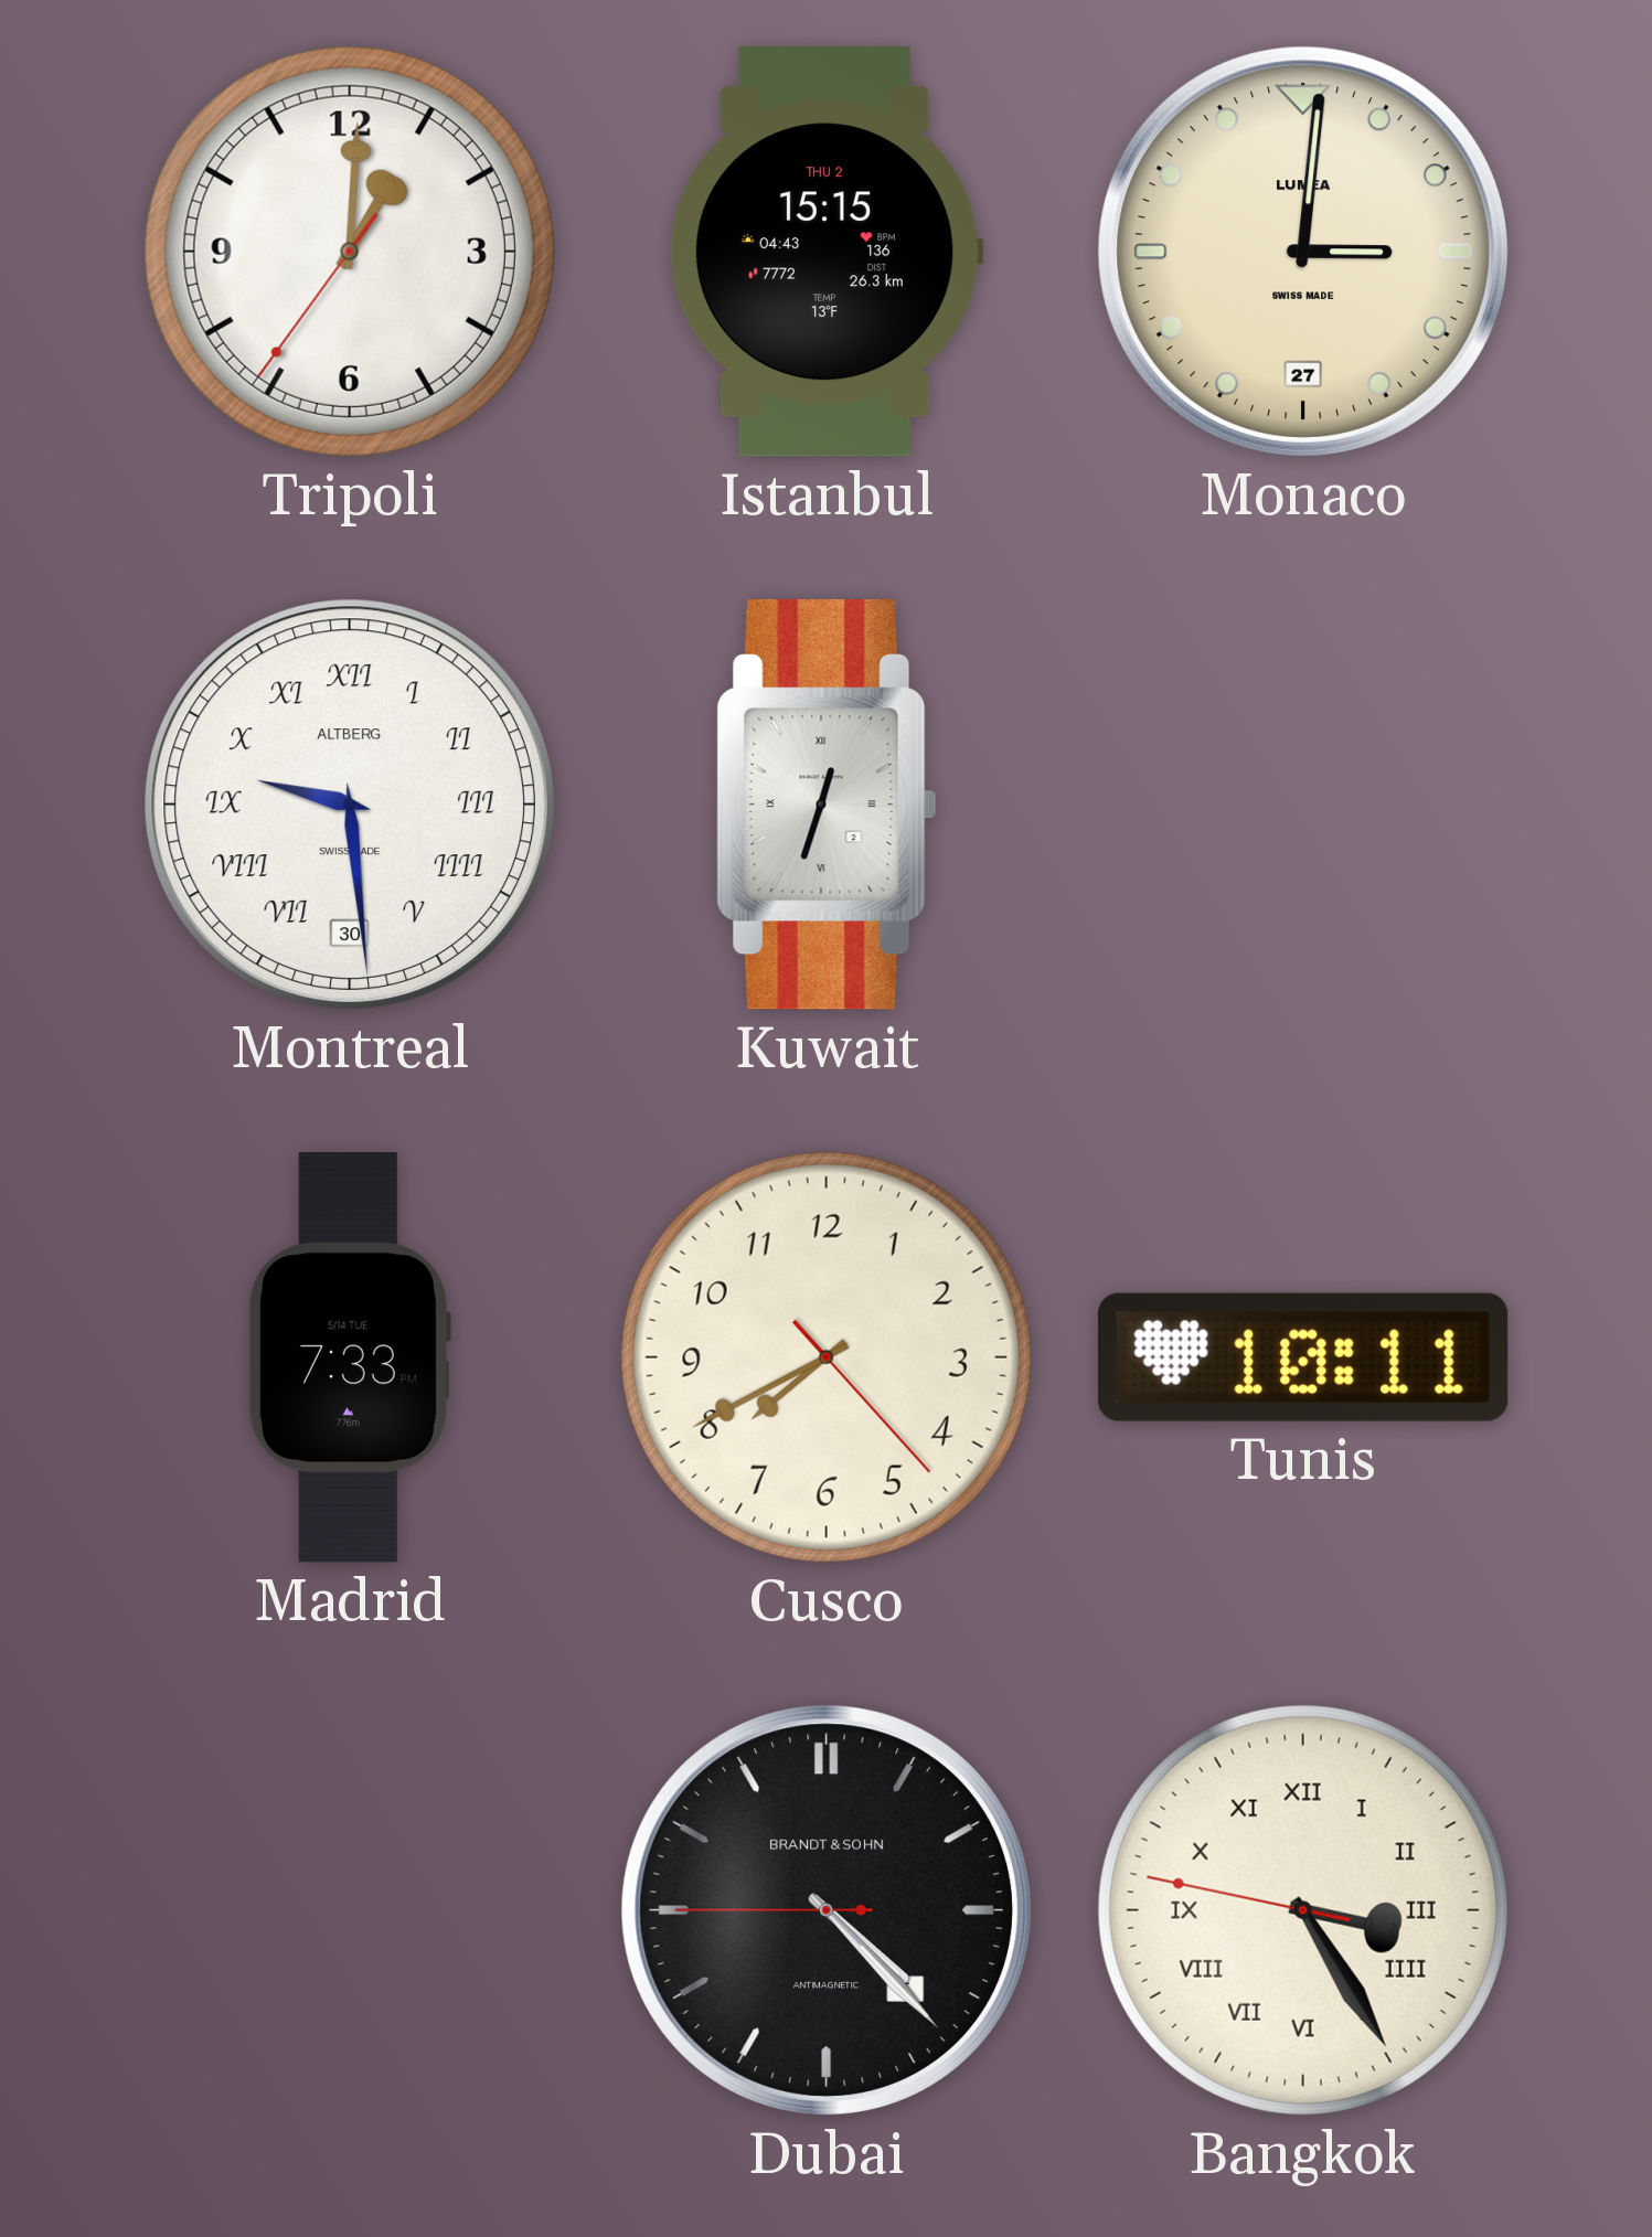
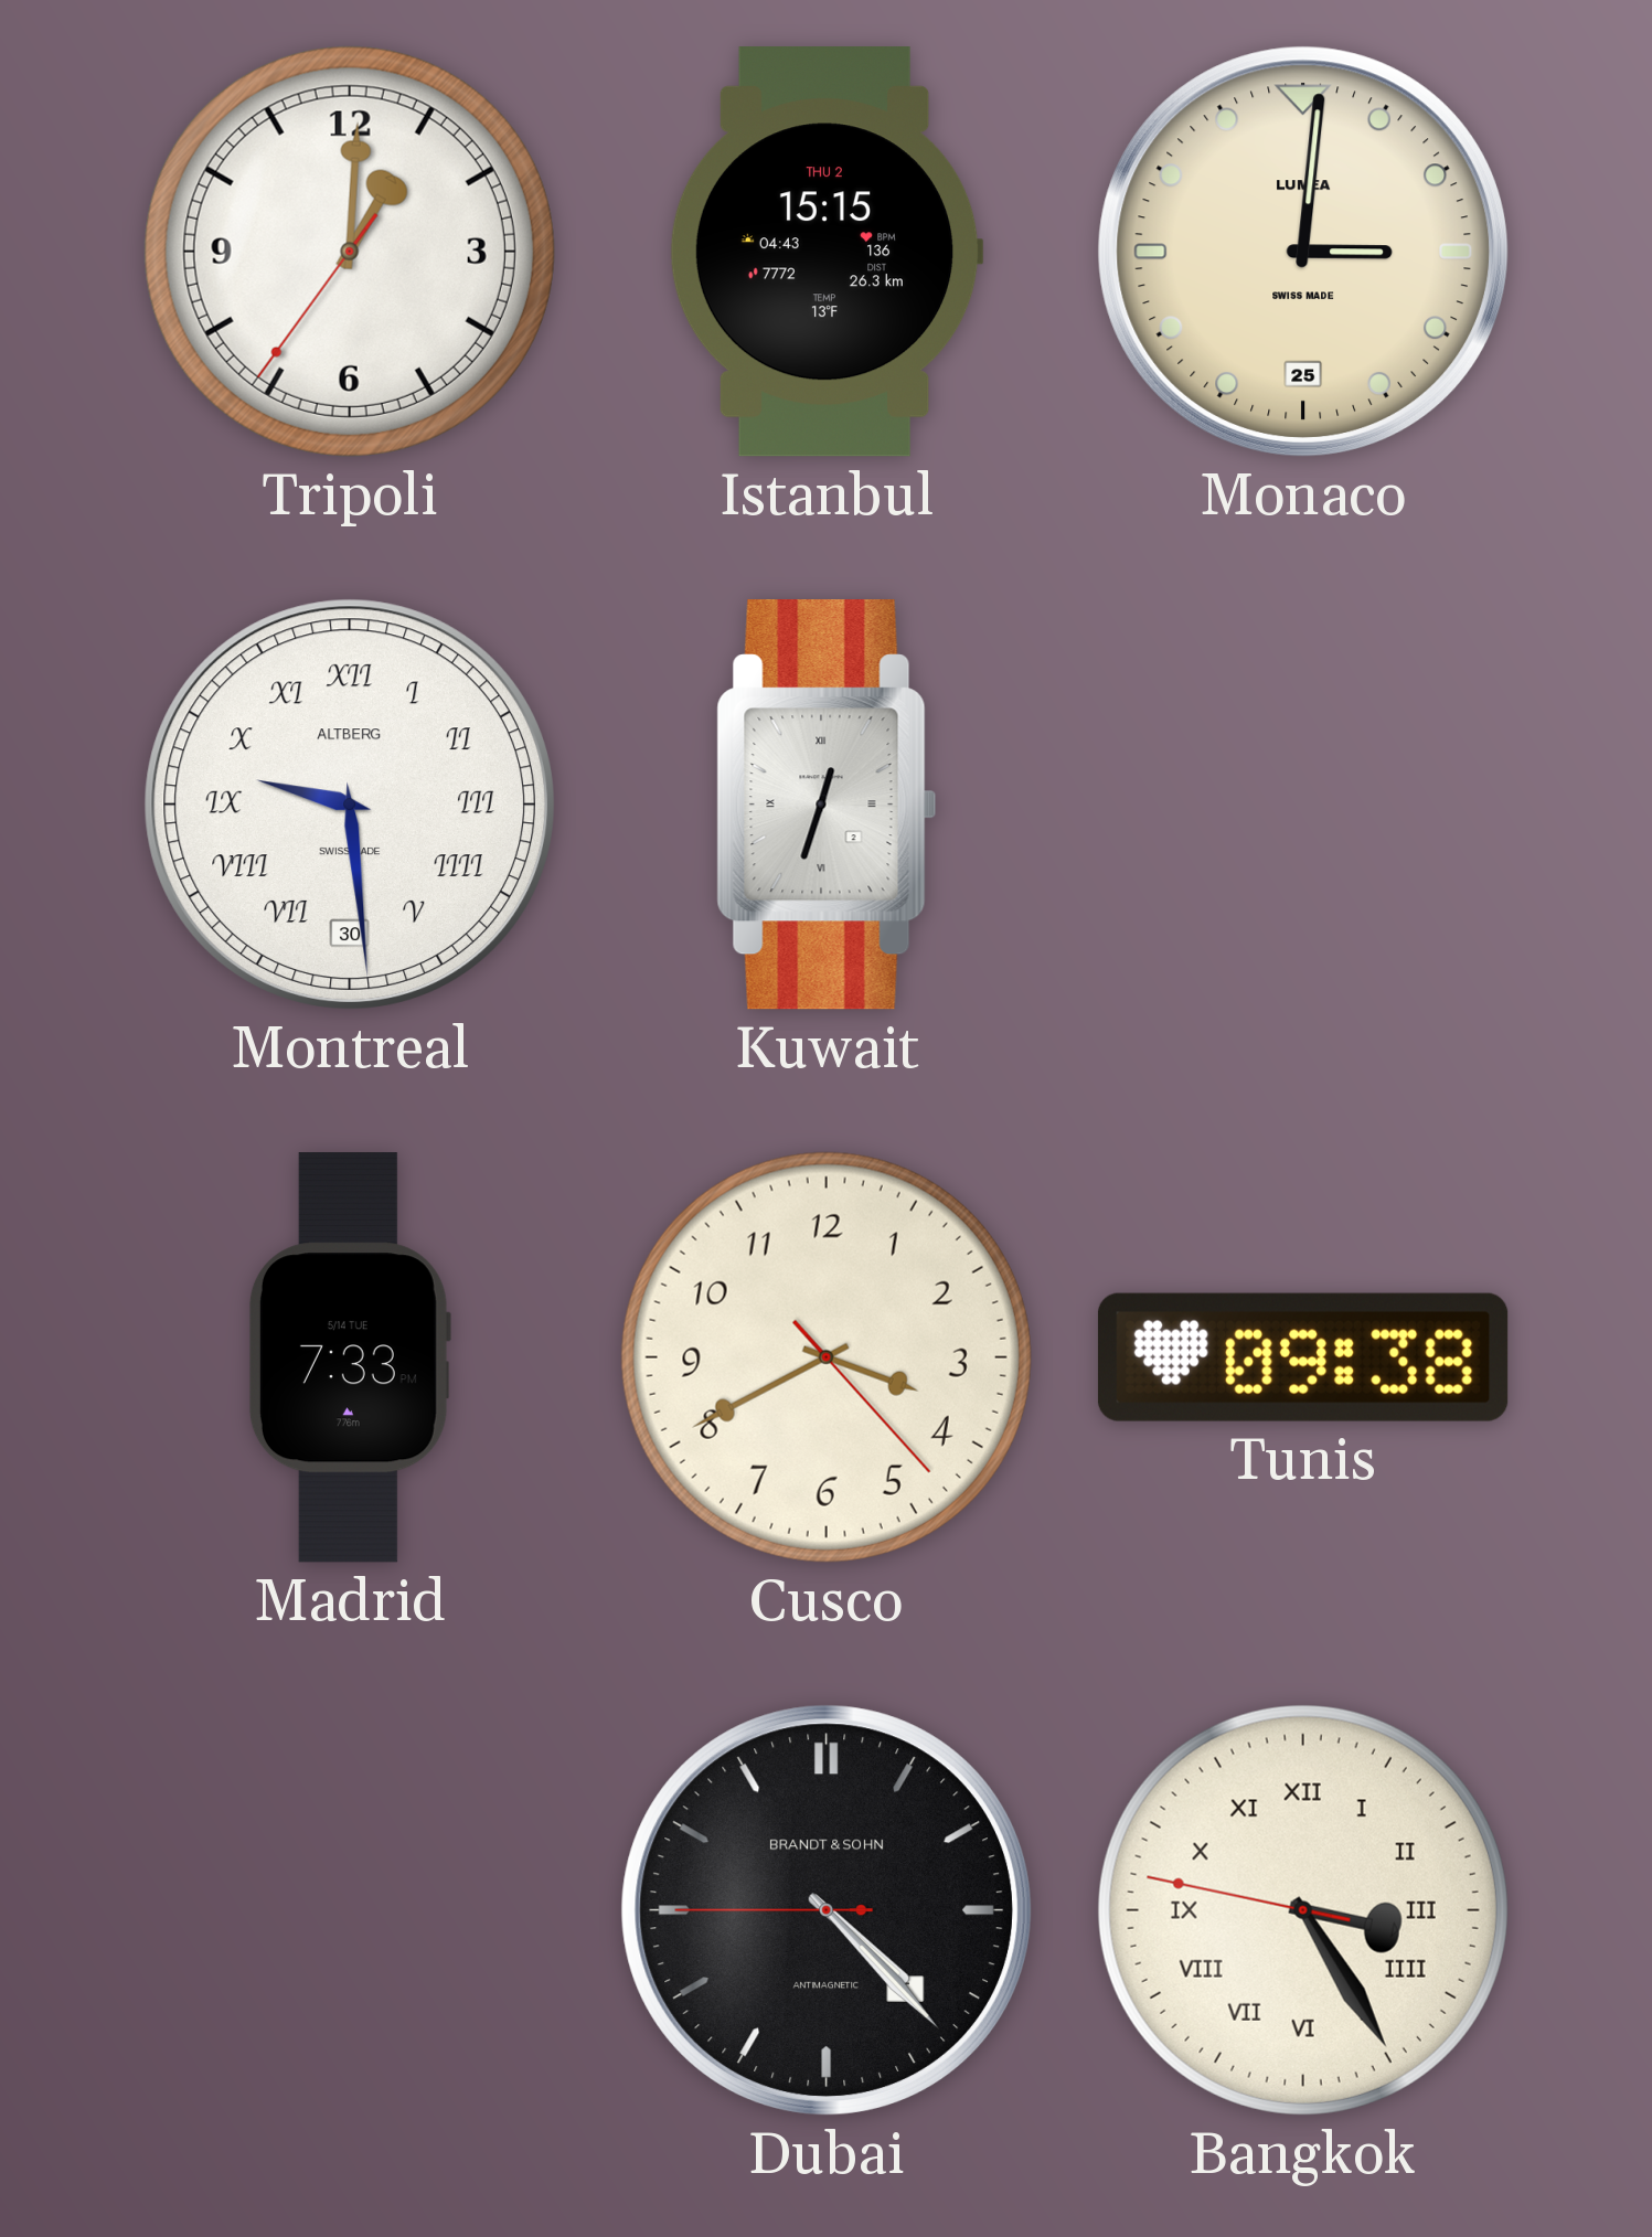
Monaco date: 27 -> 25
Cusco: 7:40 -> 3:40
Tunis: 10:11 -> 09:38
